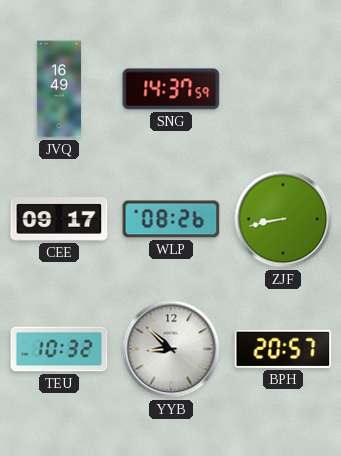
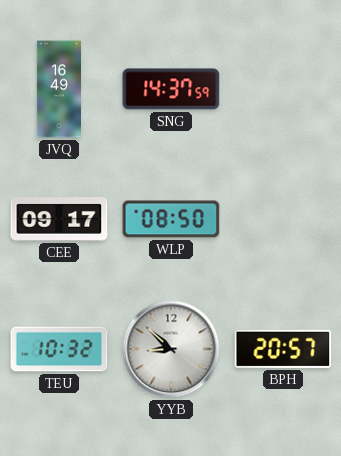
WLP: 08:26 -> 08:50
ZJF: 8:43 -> none
